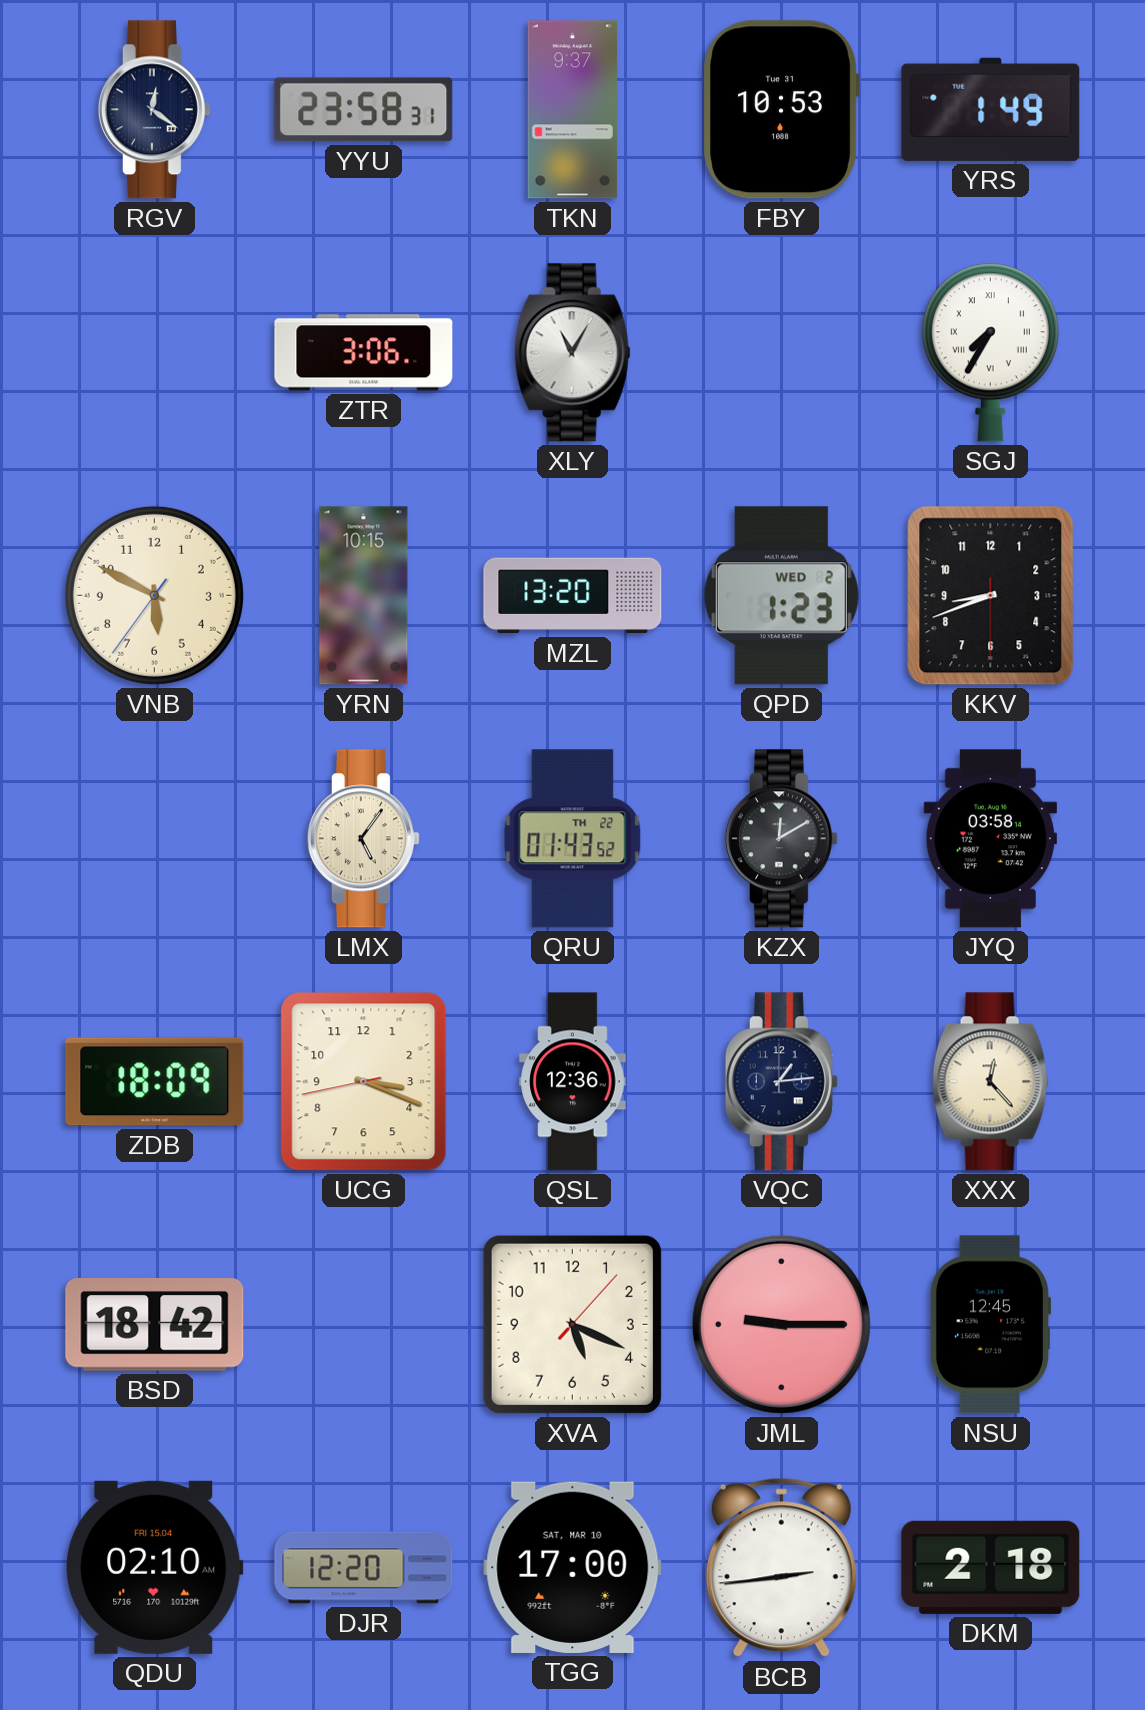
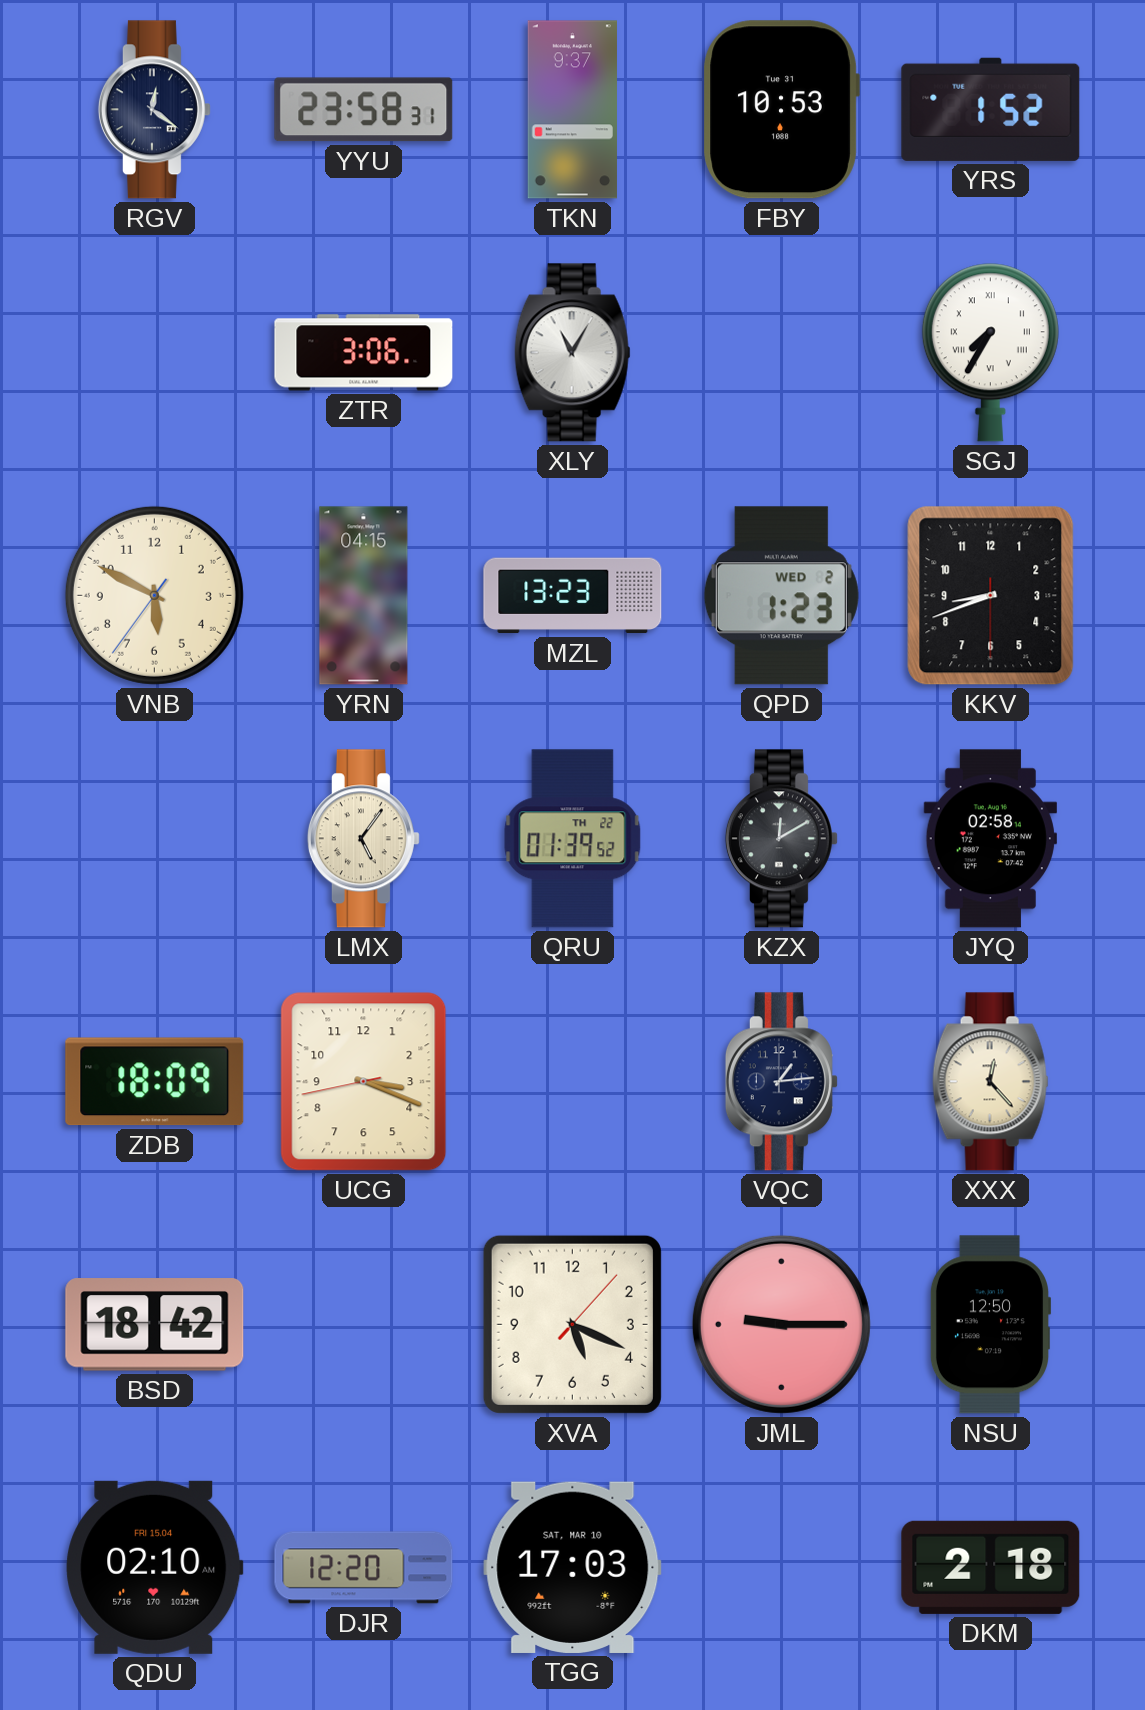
YRS: 1:49 -> 1:52
YRN: 10:15 -> 04:15
MZL: 13:20 -> 13:23
QRU: 01:43 -> 01:39
JYQ: 03:58 -> 02:58
QSL: 12:36 -> none
NSU: 12:45 -> 12:50
TGG: 17:00 -> 17:03
BCB: 2:43 -> none
